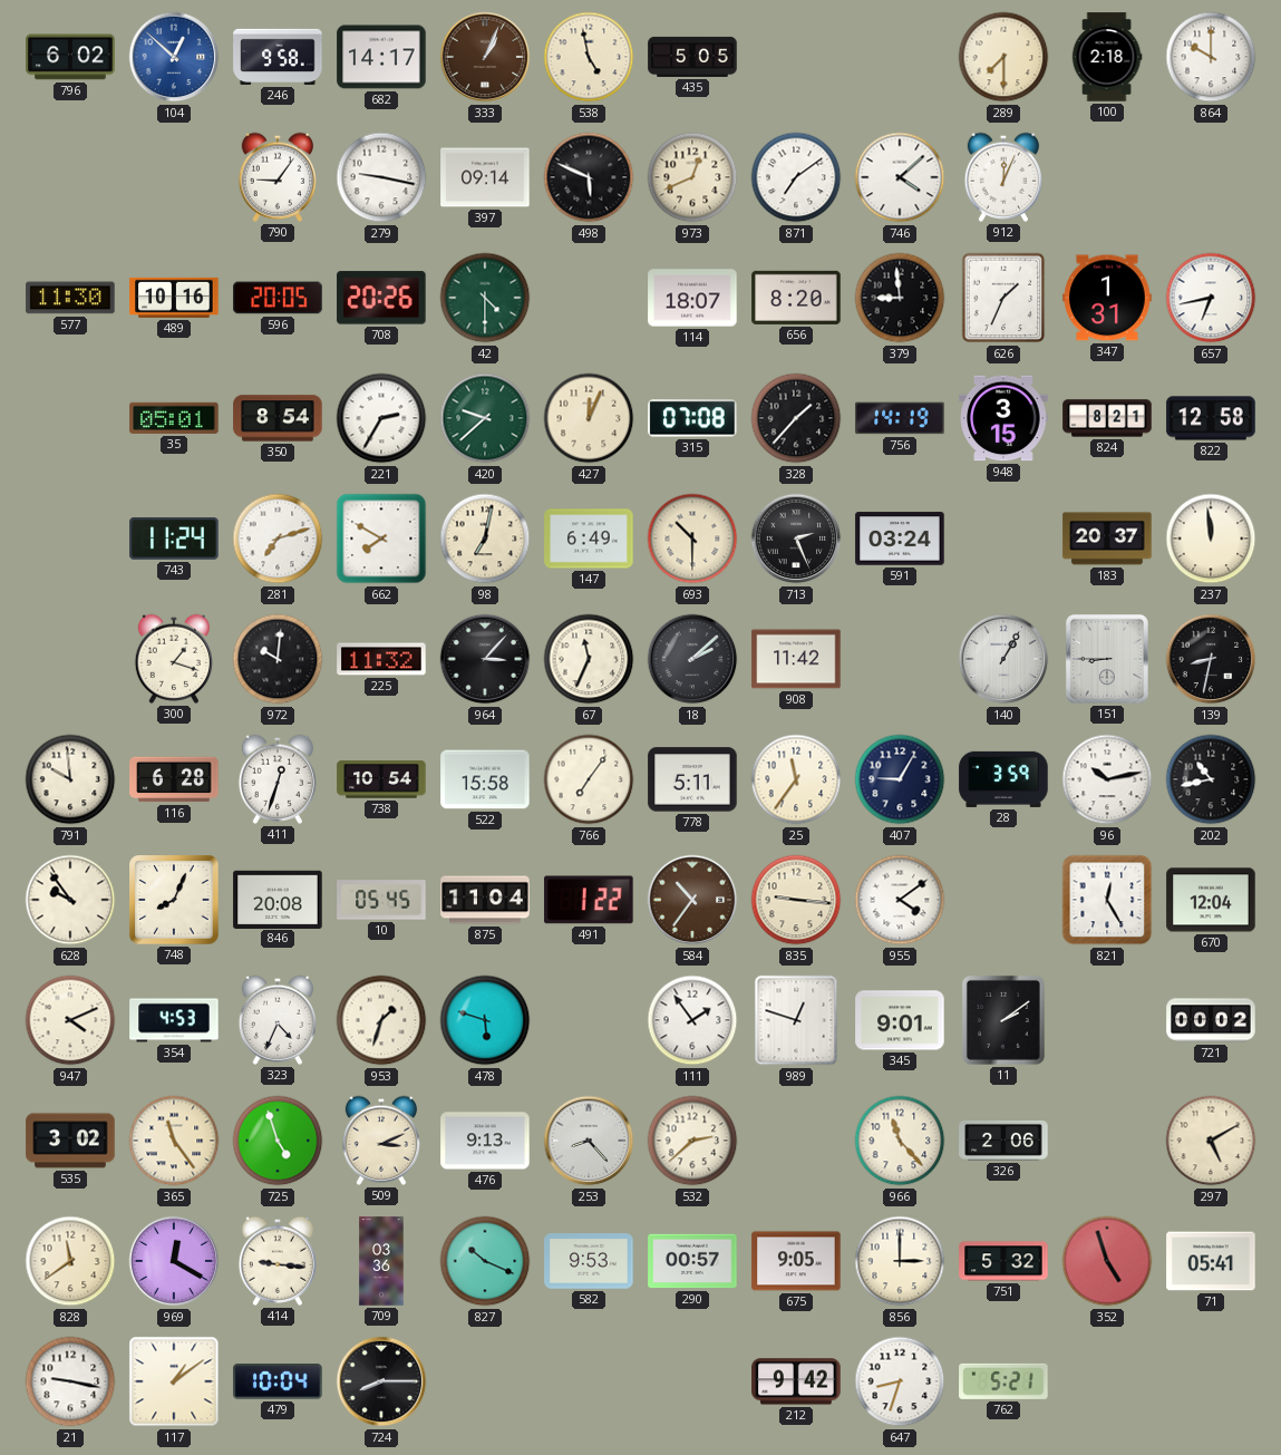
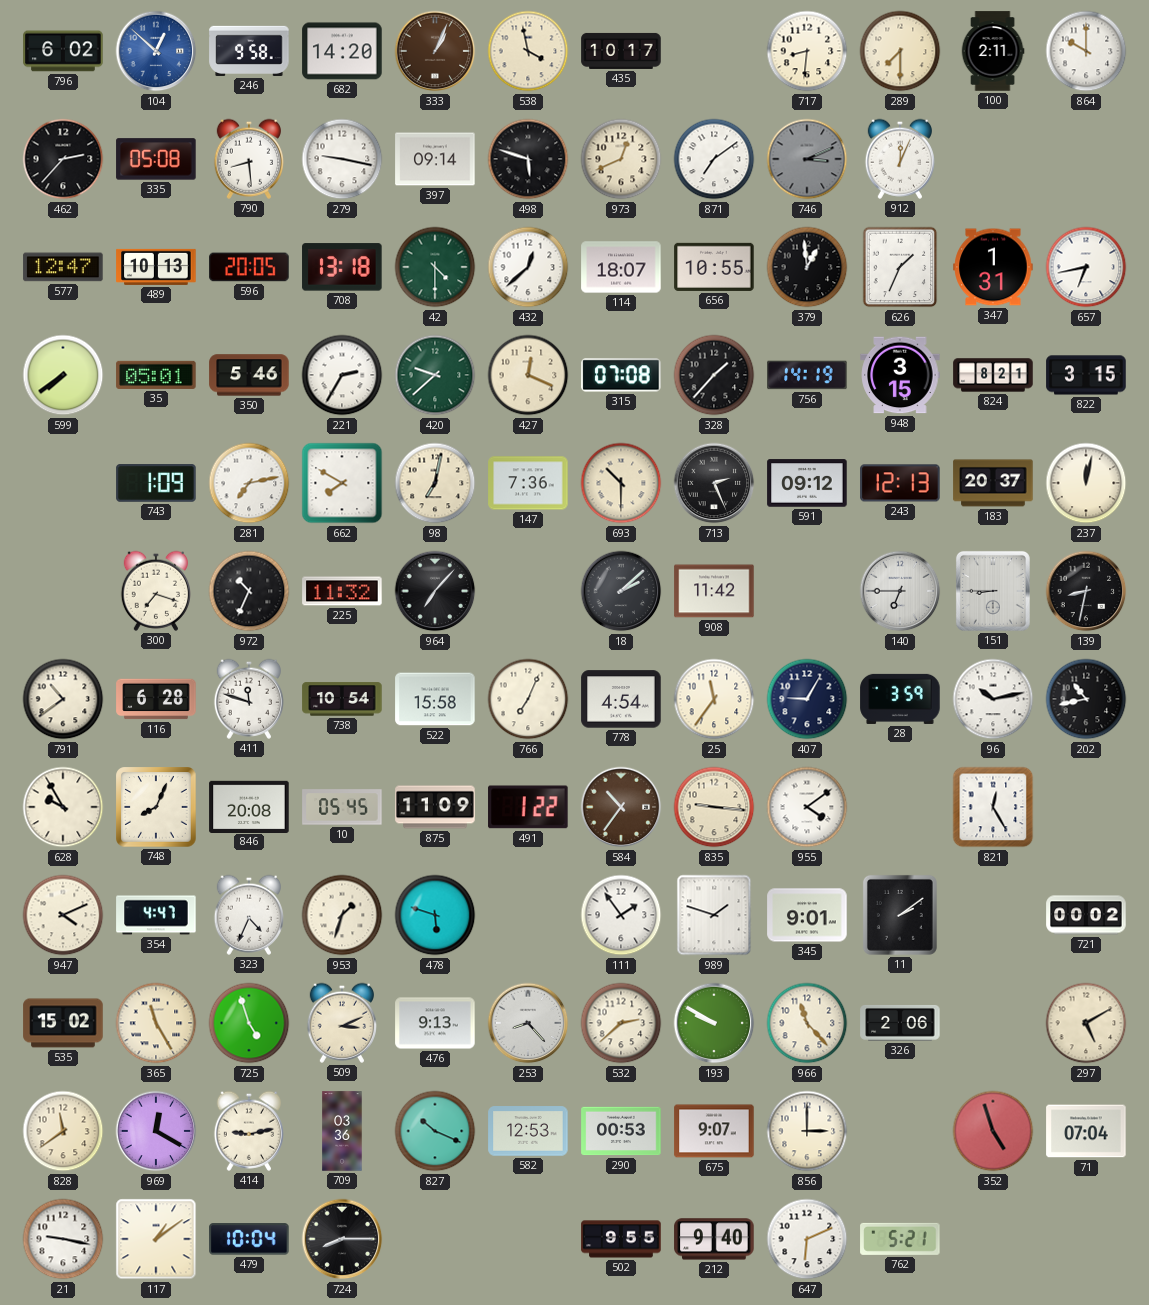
682: 14:17 -> 14:20
538: 4:58 -> 3:58
435: 5:05 -> 10:17
717: none -> 8:31
100: 2:18 -> 2:11
462: none -> 2:37
335: none -> 05:08
790: 9:06 -> 8:29
498: 5:49 -> 5:48
746: 4:08 -> 3:11
746 dial: white -> grey
577: 11:30 -> 12:47
489: 10:16 -> 10:13
708: 20:26 -> 13:18
432: none -> 12:38
656: 8:20 -> 10:55
379: 8:59 -> 12:59
599: none -> 7:39
350: 8:54 -> 5:46
427: 12:04 -> 12:19
822: 12:58 -> 3:15
743: 11:24 -> 1:09
281: 7:12 -> 7:13
147: 6:49 -> 7:36
591: 03:24 -> 09:12
243: none -> 12:13
237: 11:59 -> 12:02
300: 1:18 -> 7:18
972: 10:01 -> 10:34
964: 3:07 -> 7:07
67: 11:34 -> none
140: 1:05 -> 6:45
791: 9:59 -> 10:39
411: 12:33 -> 11:48
766: 7:06 -> 7:04
778: 5:11 -> 4:54
628: 9:54 -> 9:55
875: 11:04 -> 11:09
670: 12:04 -> none
354: 4:53 -> 4:47
989: 12:48 -> 1:48
535: 3:02 -> 15:02
365: 11:24 -> 11:25
193: none -> 9:50
414: 9:16 -> 9:13
582: 9:53 -> 12:53
290: 00:57 -> 00:53
675: 9:05 -> 9:07
751: 5:32 -> none
71: 05:41 -> 07:04
502: none -> 9:55
212: 9:42 -> 9:40
647: 8:33 -> 6:11
